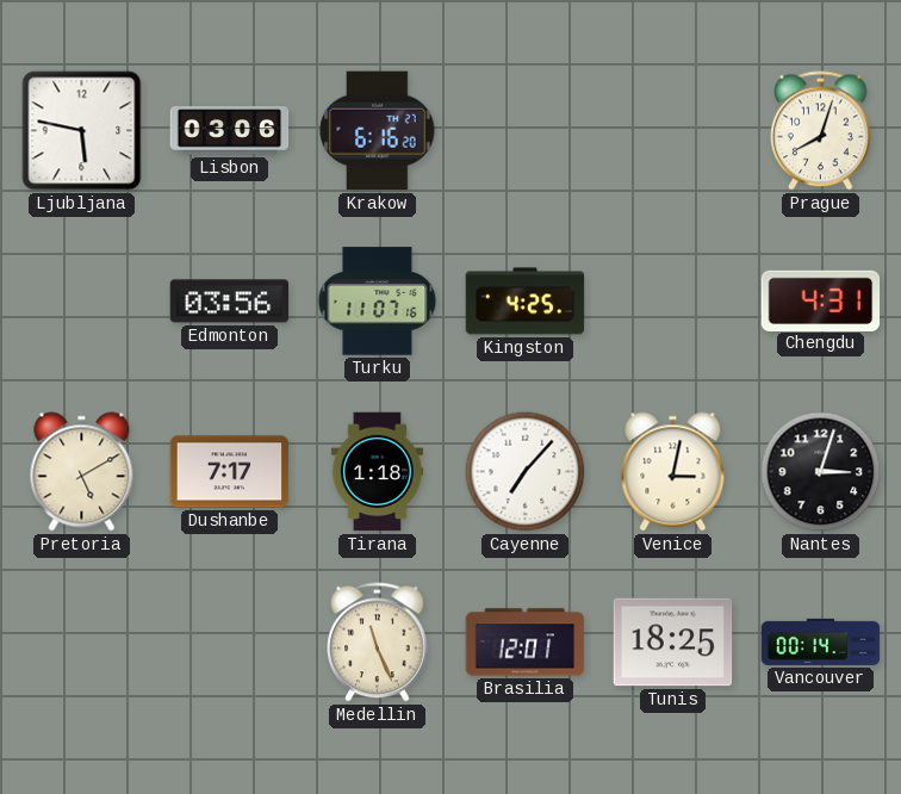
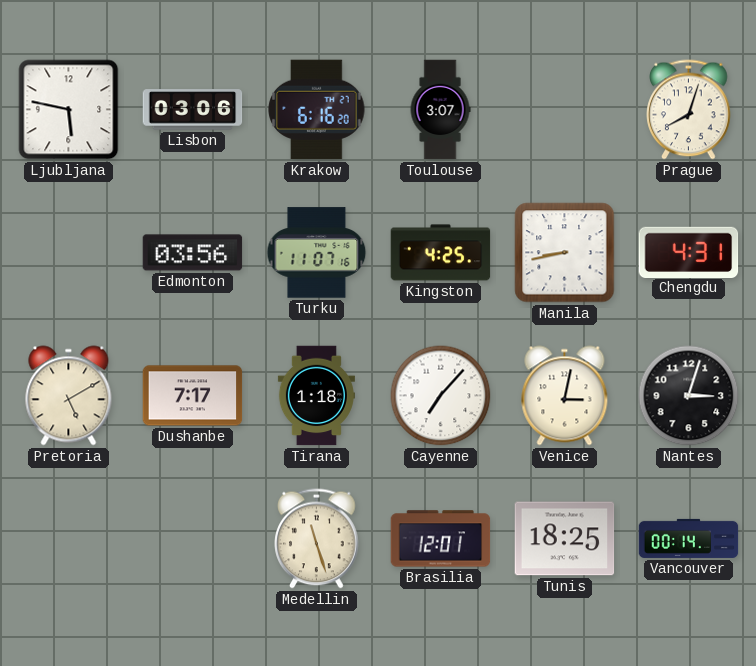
Toulouse: none -> 3:07
Manila: none -> 8:43
Medellin: 11:26 -> 11:27
